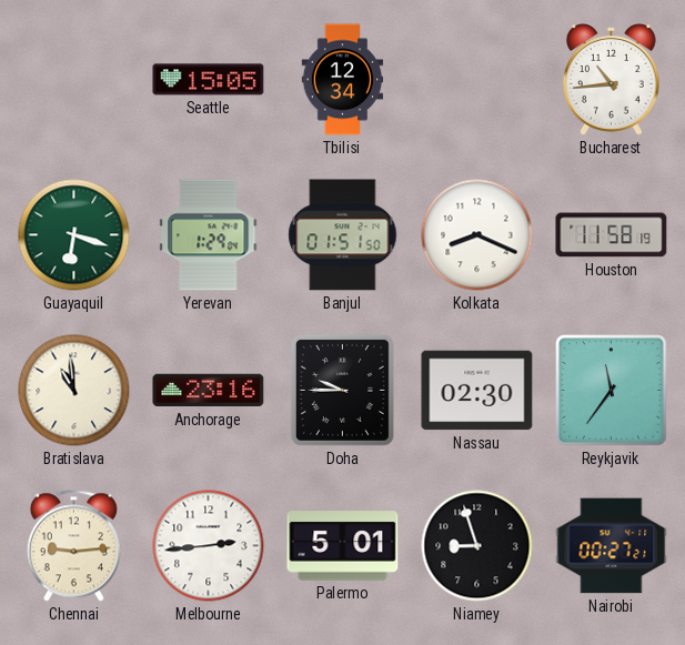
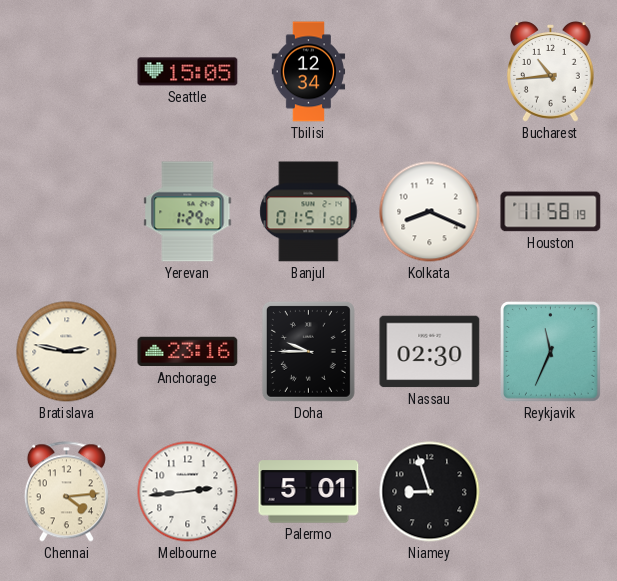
Guayaquil: 6:18 -> none
Bratislava: 10:59 -> 2:47
Reykjavik: 11:36 -> 11:34
Chennai: 9:14 -> 4:14
Nairobi: 00:27 -> none
